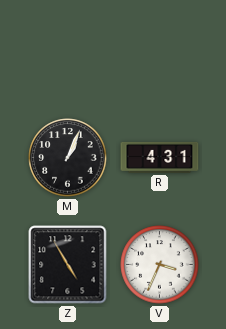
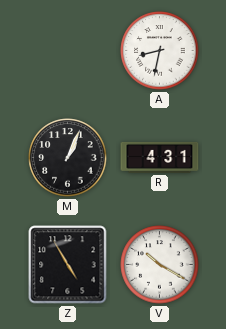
A: none -> 8:32
V: 3:34 -> 10:20
